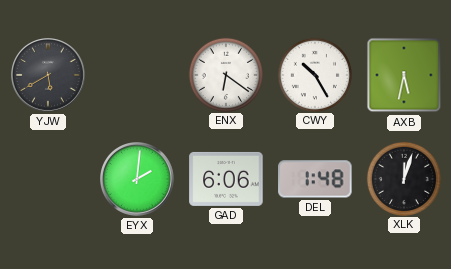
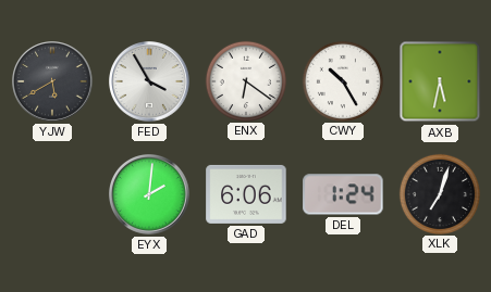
FED: none -> 3:55
DEL: 1:48 -> 1:24
XLK: 12:03 -> 7:03
